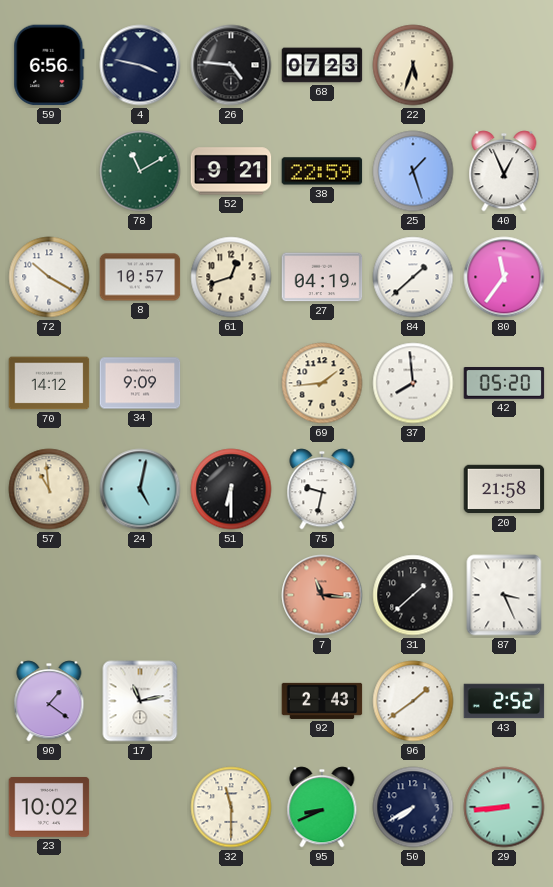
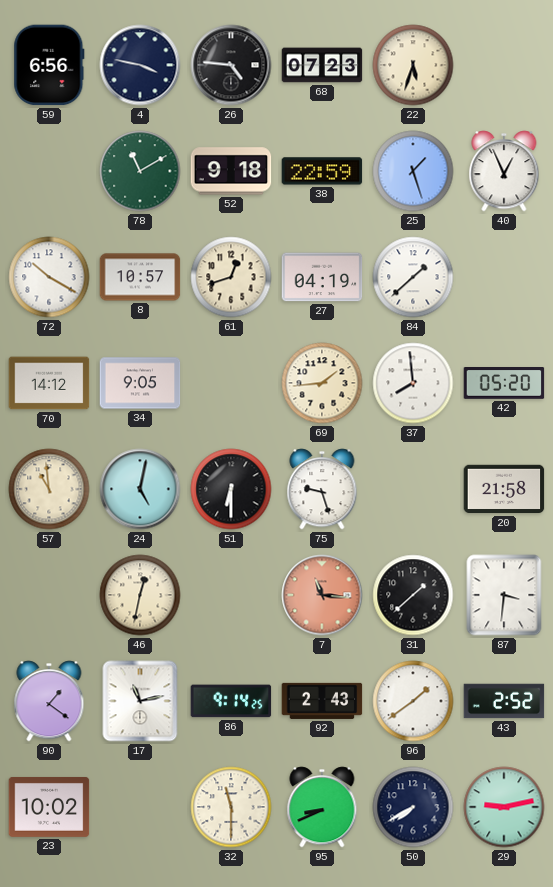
52: 9:21 -> 9:18
80: 11:36 -> none
34: 9:09 -> 9:05
75: 9:32 -> 9:27
46: none -> 12:32
87: 3:26 -> 3:31
86: none -> 9:14
29: 8:44 -> 9:13
